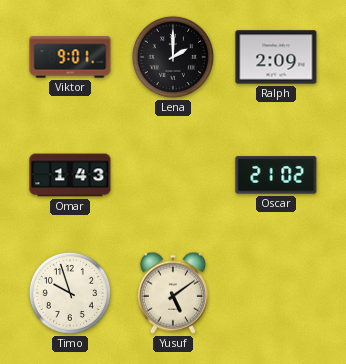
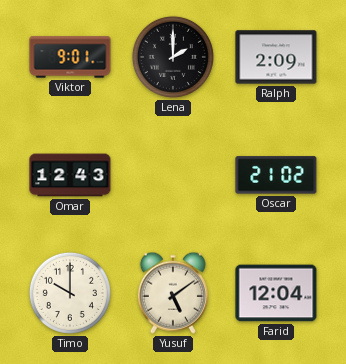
Omar: 1:43 -> 12:43
Timo: 9:57 -> 10:00
Farid: none -> 12:04
